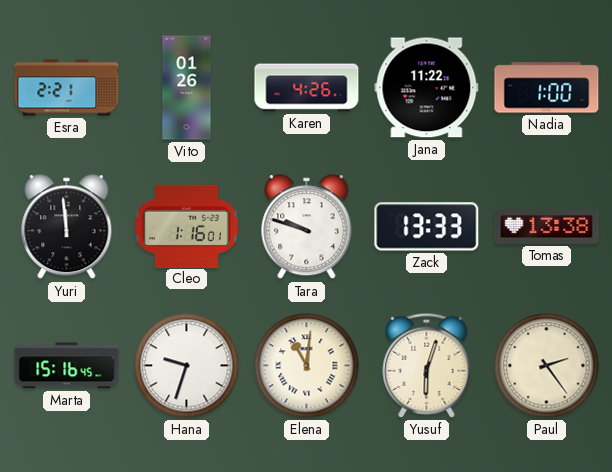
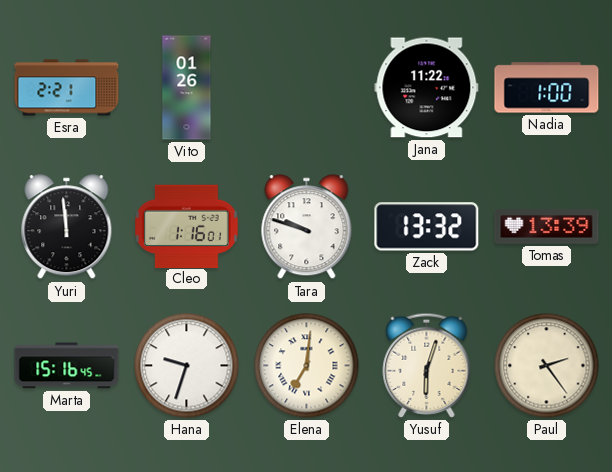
Karen: 4:26 -> none
Zack: 13:33 -> 13:32
Tomas: 13:38 -> 13:39
Elena: 11:01 -> 7:01
